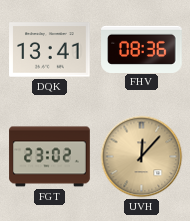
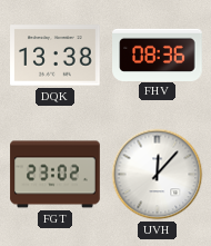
DQK: 13:41 -> 13:38
UVH dial: champagne -> white
